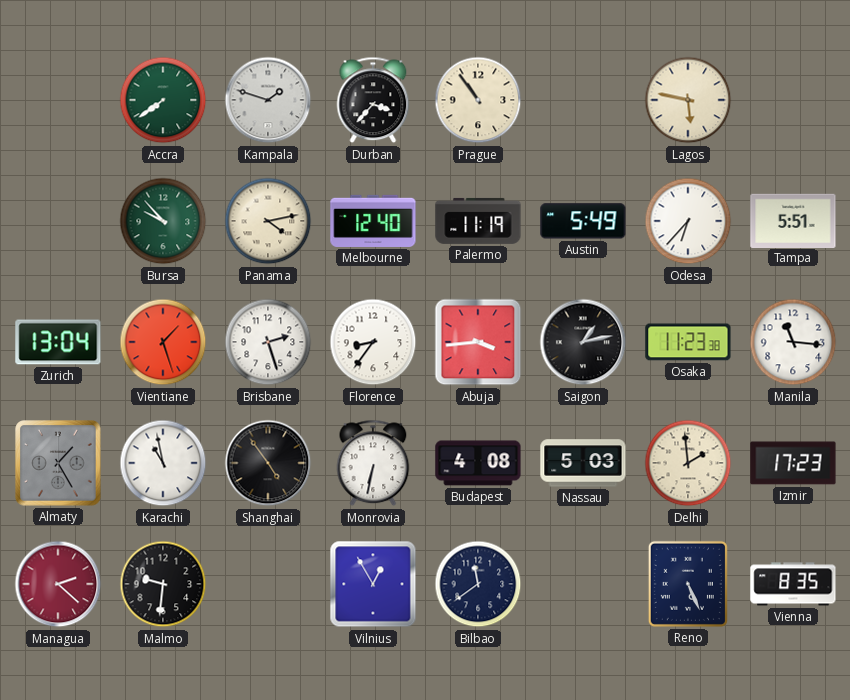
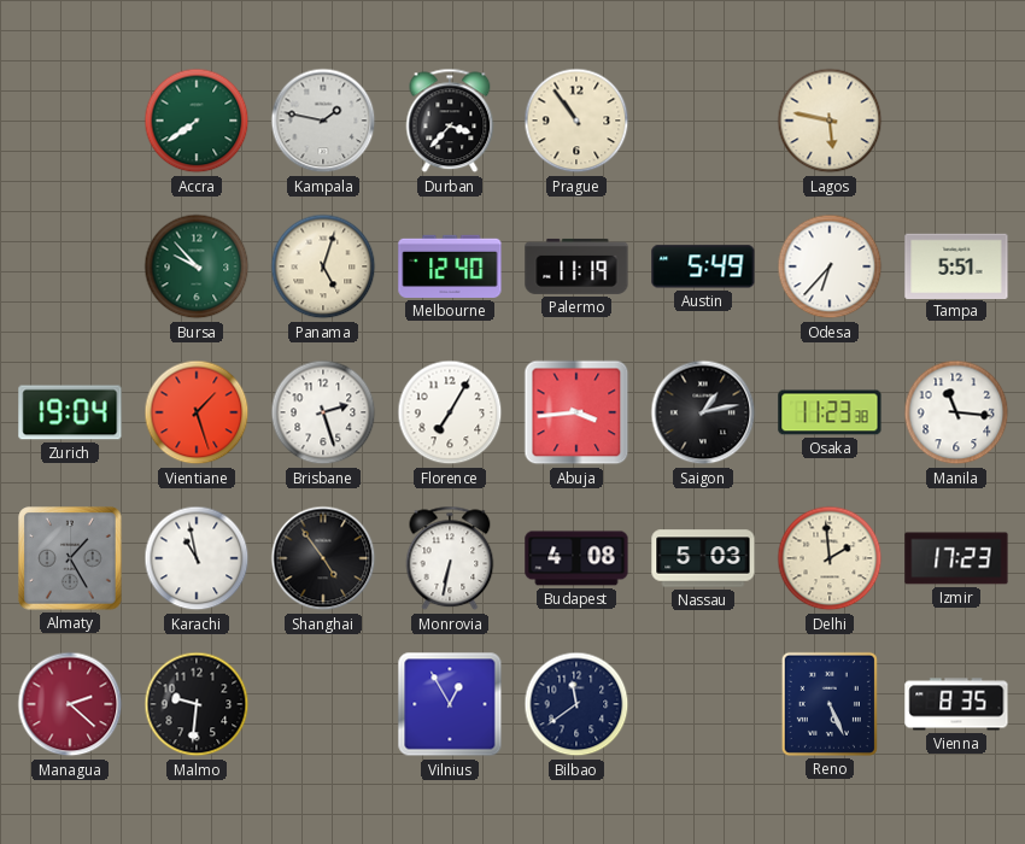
Kampala: 1:48 -> 1:47
Panama: 4:13 -> 5:03
Zurich: 13:04 -> 19:04
Florence: 8:36 -> 7:05
